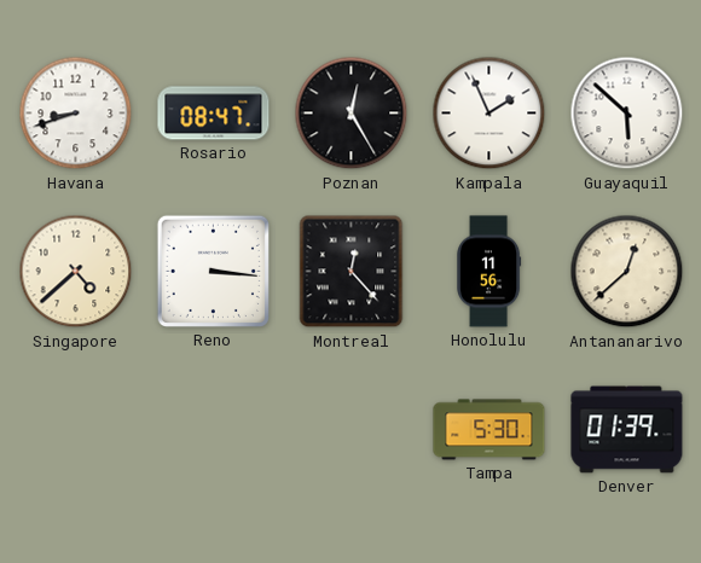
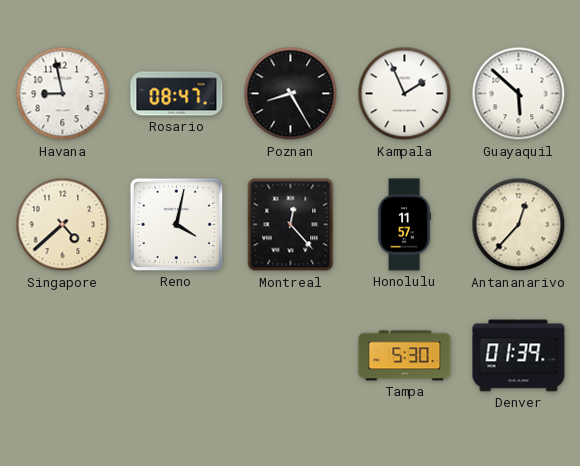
Havana: 8:42 -> 8:58
Poznan: 12:25 -> 8:25
Reno: 3:16 -> 4:02
Honolulu: 11:56 -> 11:57
Antananarivo: 12:38 -> 12:37
